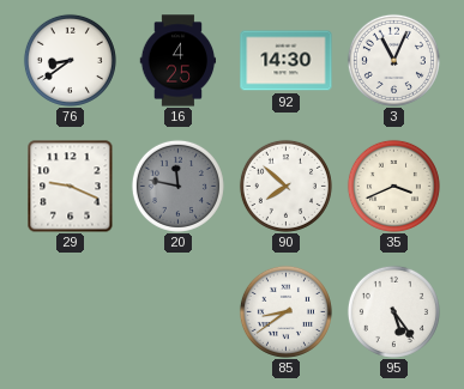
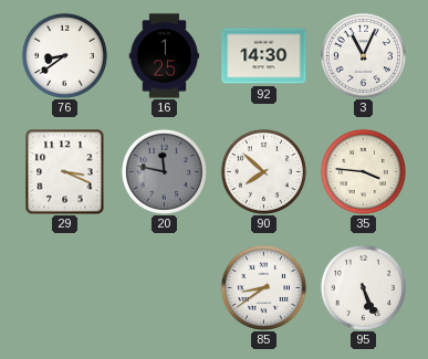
16: 4:25 -> 1:25
29: 9:19 -> 3:19
35: 3:41 -> 3:46
95: 5:24 -> 5:26
